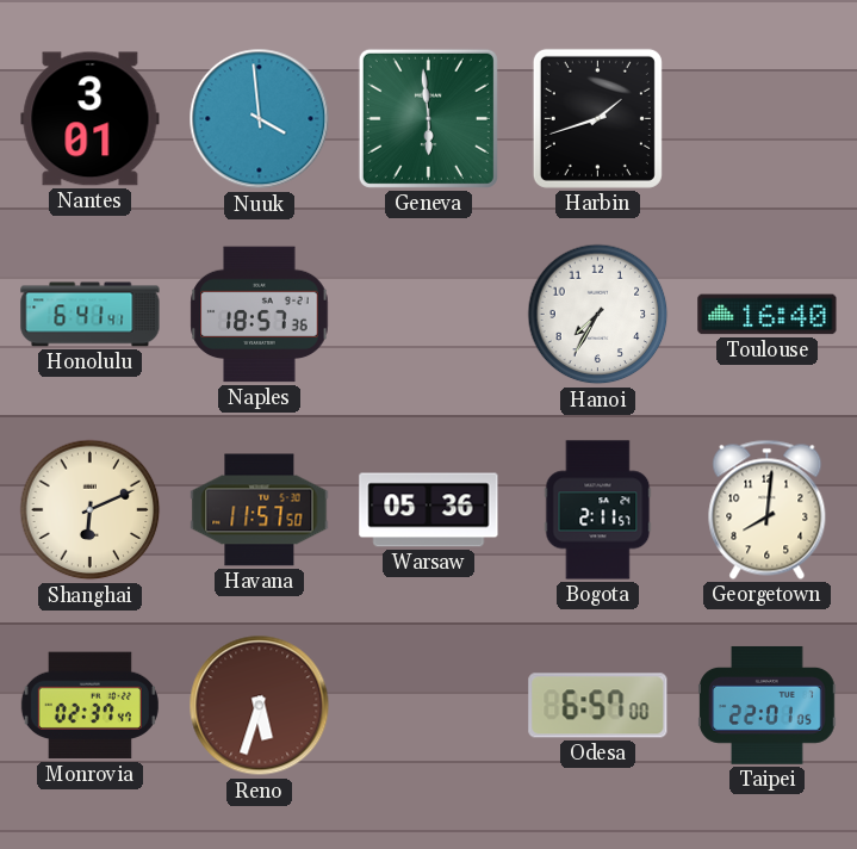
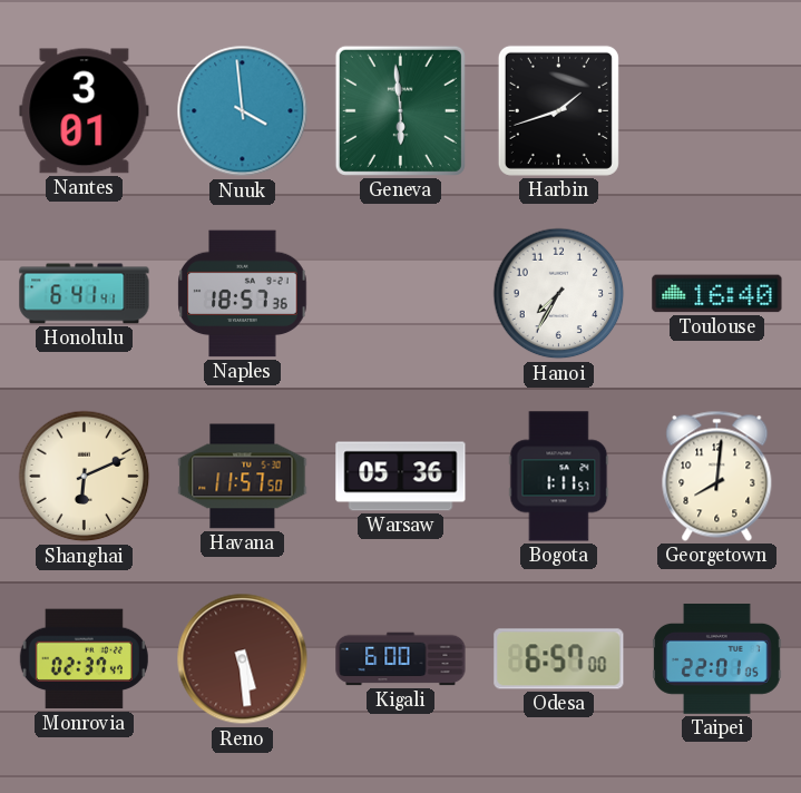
Bogota: 2:11 -> 1:11
Reno: 5:33 -> 5:29
Kigali: none -> 6:00
